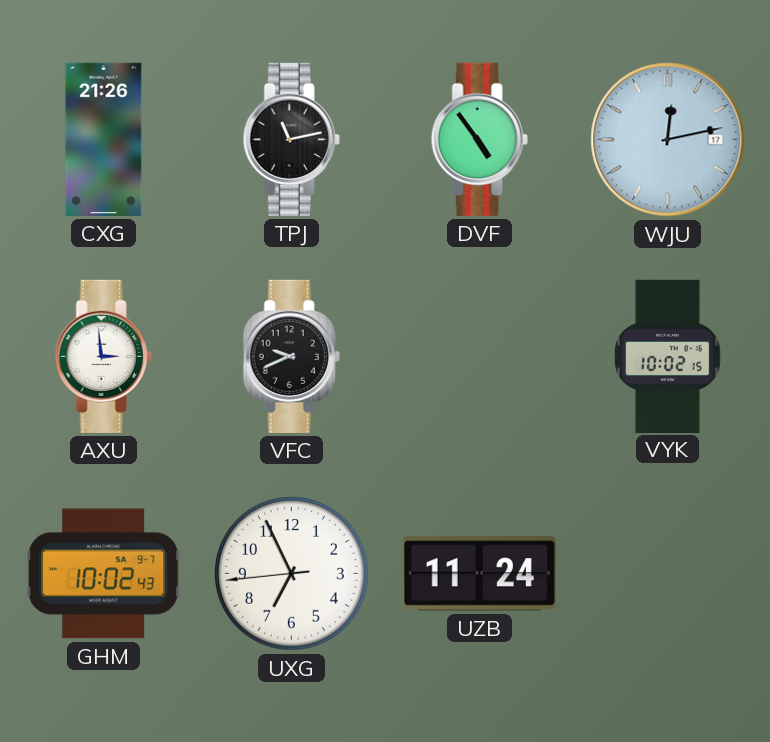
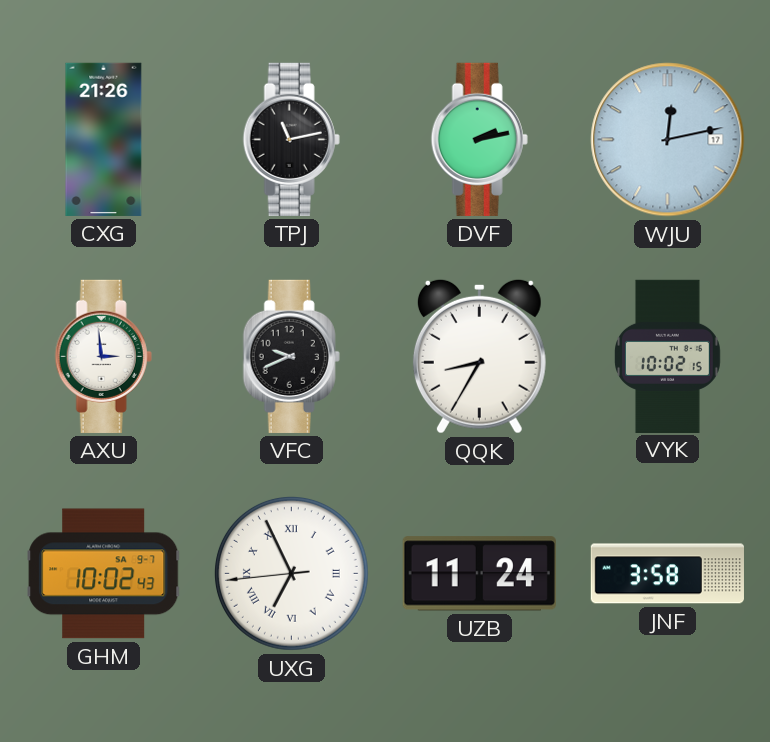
DVF: 4:54 -> 2:13
QQK: none -> 8:35
UXG numerals: Arabic -> Roman
JNF: none -> 3:58
